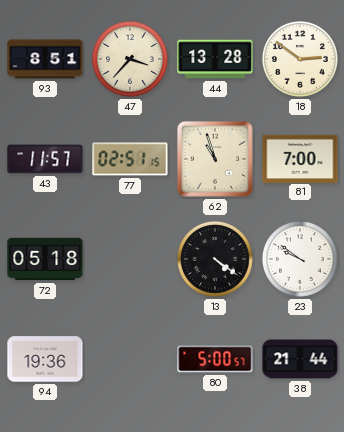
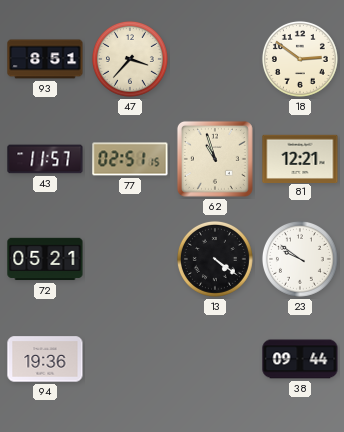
44: 13:28 -> none
81: 7:00 -> 12:21
72: 05:18 -> 05:21
80: 5:00 -> none
38: 21:44 -> 09:44
